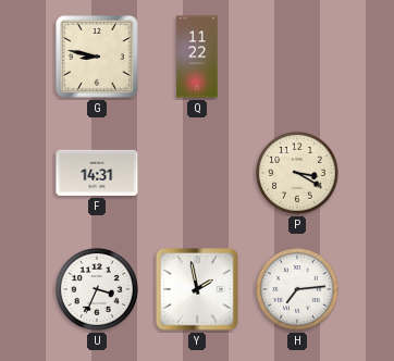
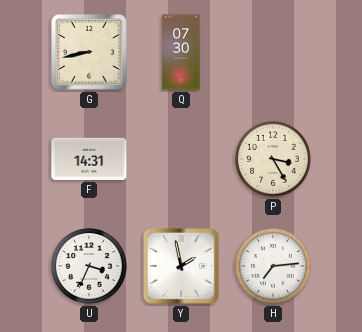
G: 8:47 -> 8:43
Q: 11:22 -> 07:30
P: 3:20 -> 3:25
